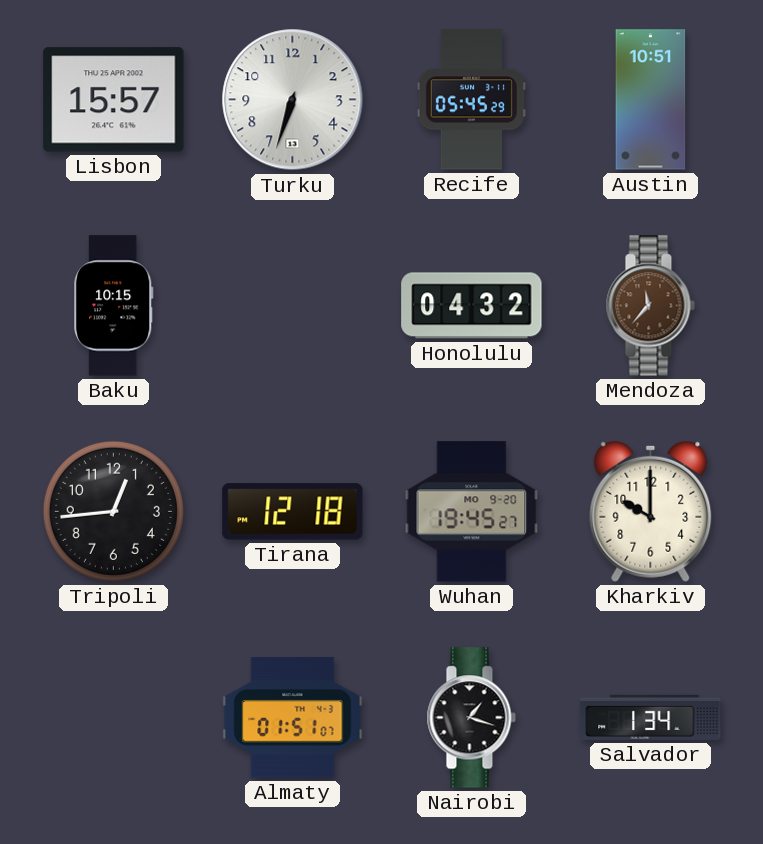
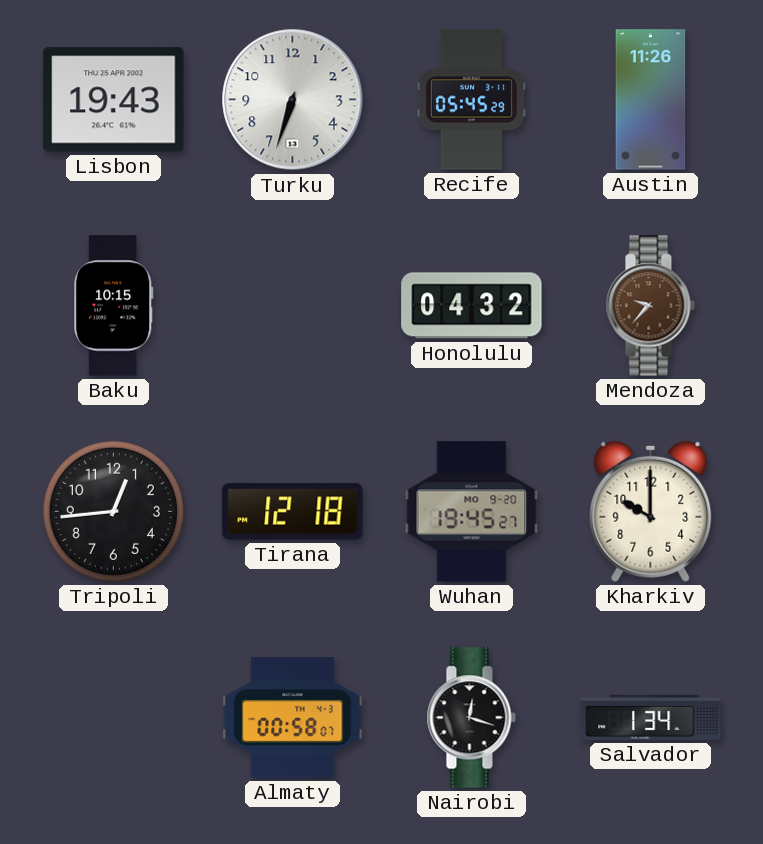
Lisbon: 15:57 -> 19:43
Austin: 10:51 -> 11:26
Mendoza: 11:37 -> 9:37
Almaty: 01:51 -> 00:58
Nairobi: 1:18 -> 12:18
